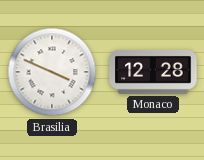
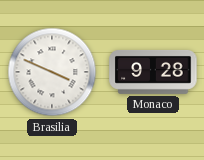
Monaco: 12:28 -> 9:28
